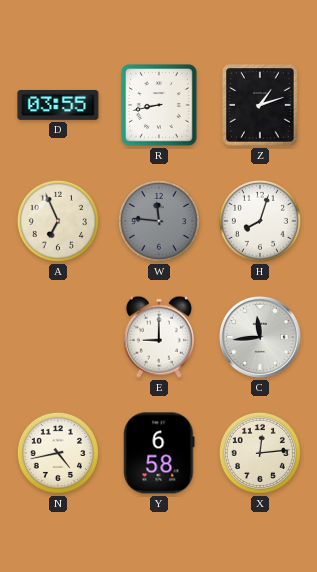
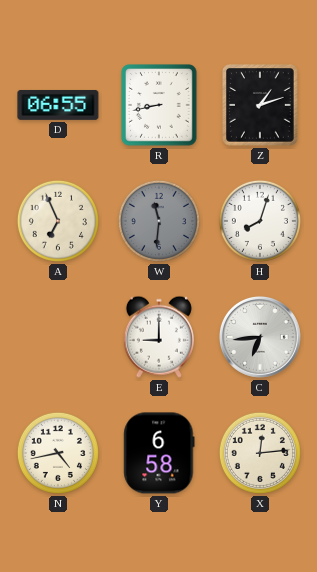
D: 03:55 -> 06:55
W: 11:46 -> 11:31
C: 11:44 -> 6:44
